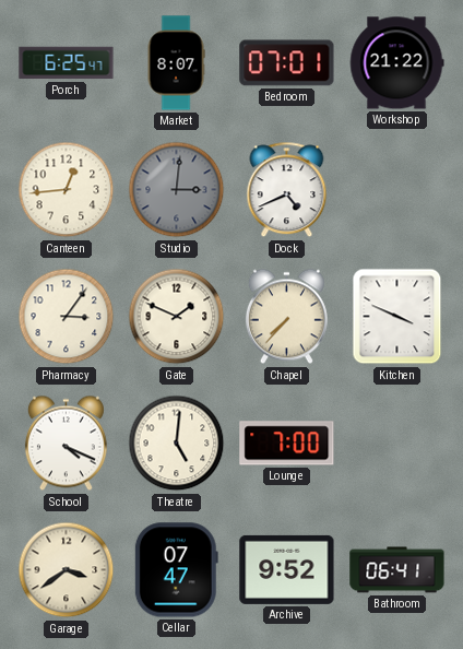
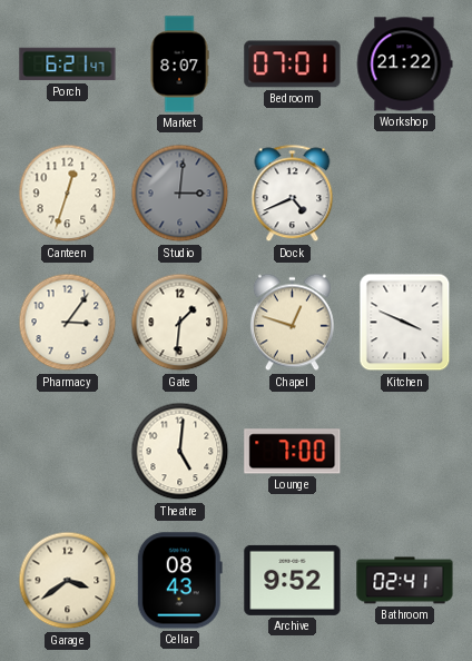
Porch: 6:25 -> 6:21
Canteen: 12:44 -> 12:33
Gate: 1:49 -> 1:31
Chapel: 7:37 -> 12:48
School: 4:19 -> none
Cellar: 07:47 -> 08:43
Bathroom: 06:41 -> 02:41
